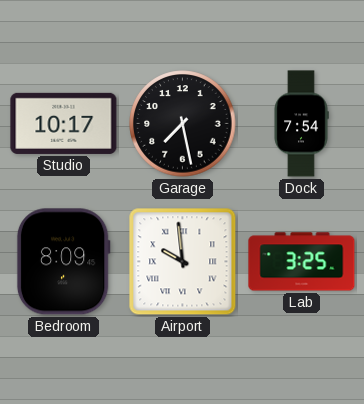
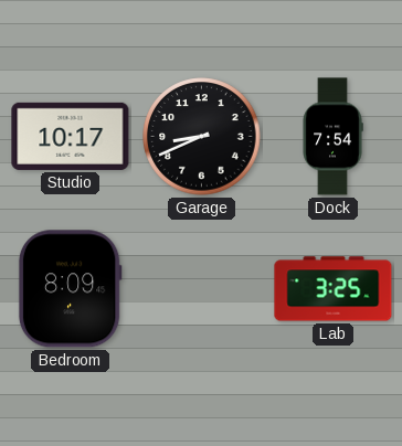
Garage: 7:28 -> 8:41
Airport: 9:59 -> none
